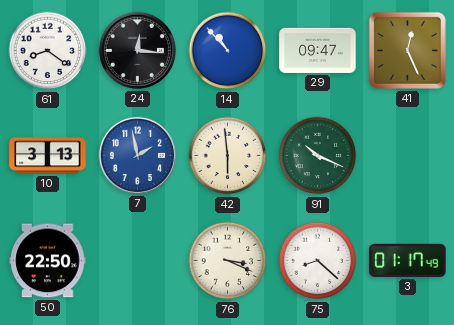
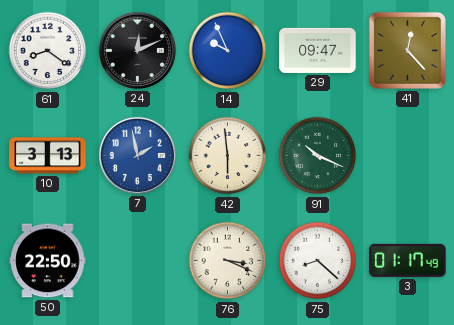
24: 12:16 -> 12:11
14: 10:53 -> 9:56
41: 12:26 -> 12:23
